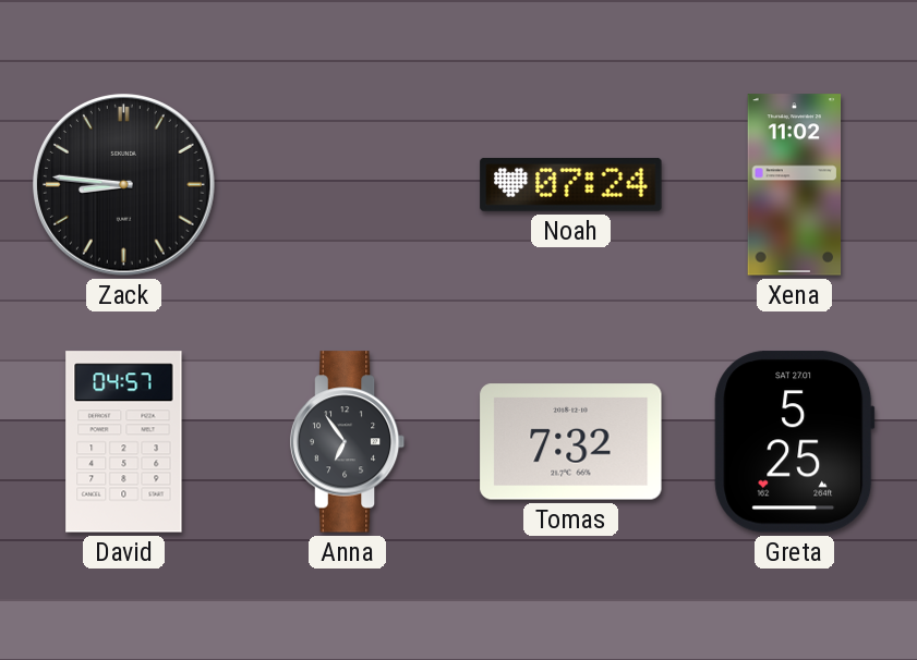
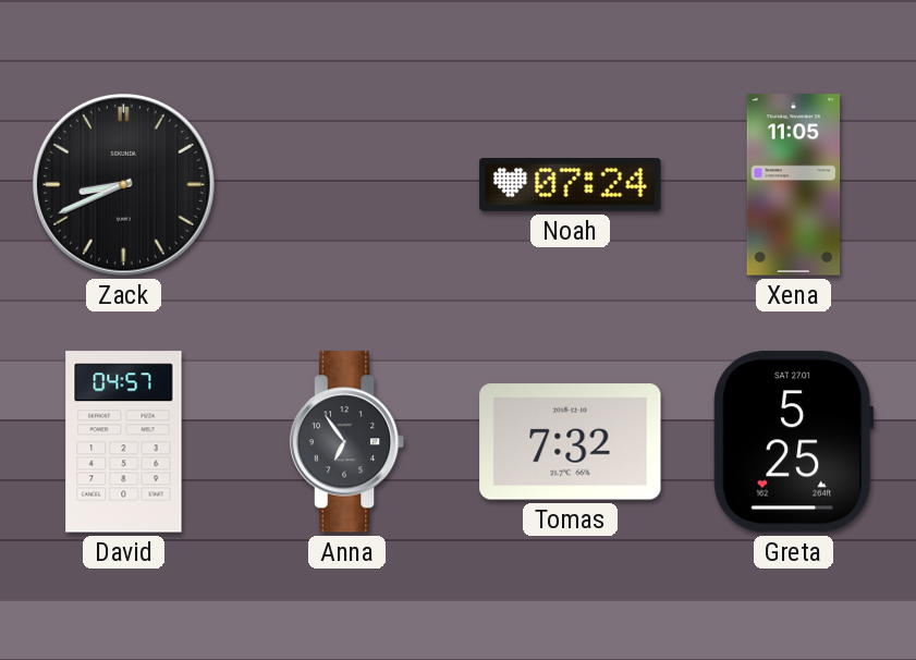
Zack: 8:46 -> 8:41
Xena: 11:02 -> 11:05
